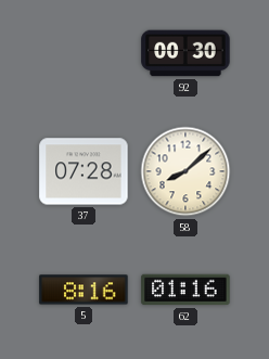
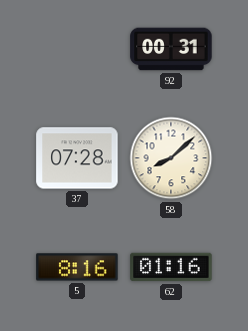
92: 00:30 -> 00:31
